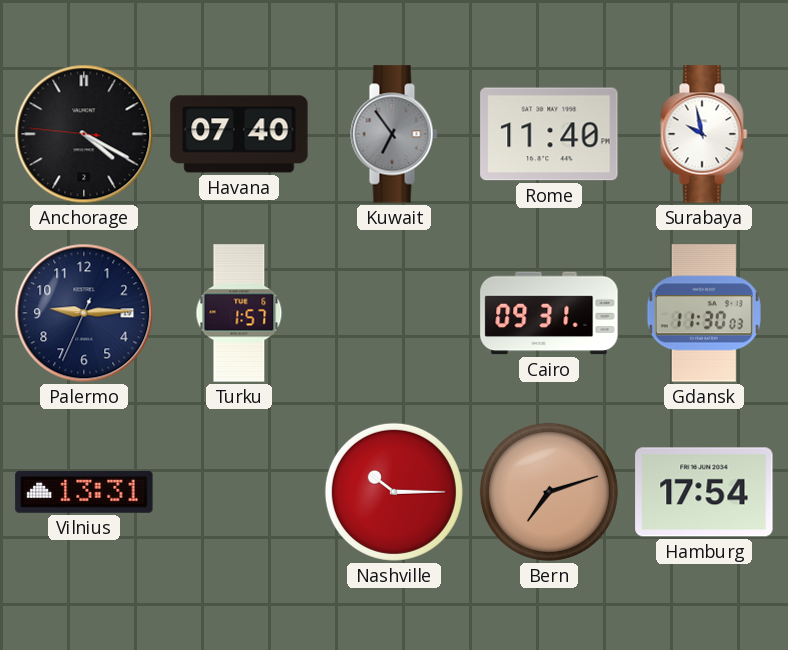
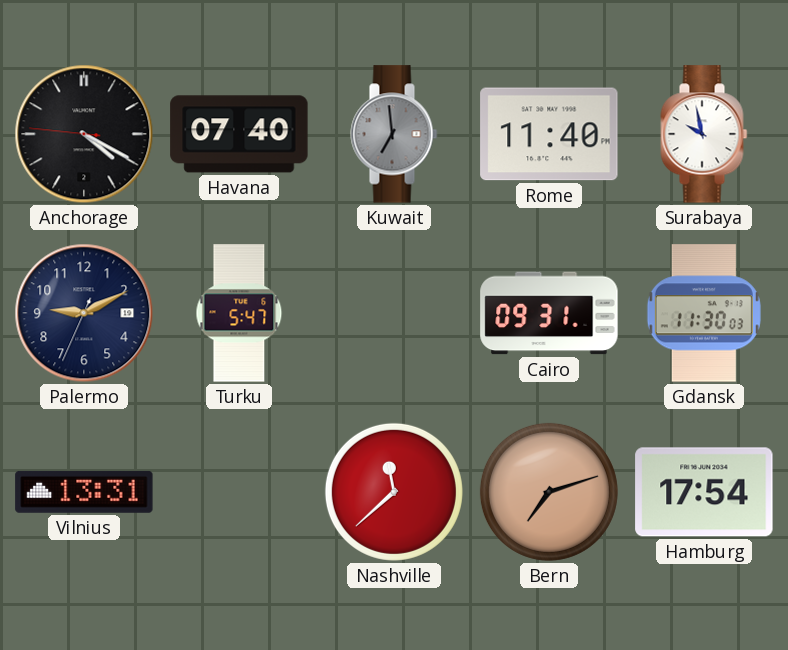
Kuwait: 6:54 -> 6:59
Palermo: 9:14 -> 9:10
Turku: 1:57 -> 5:47
Nashville: 10:15 -> 11:38
